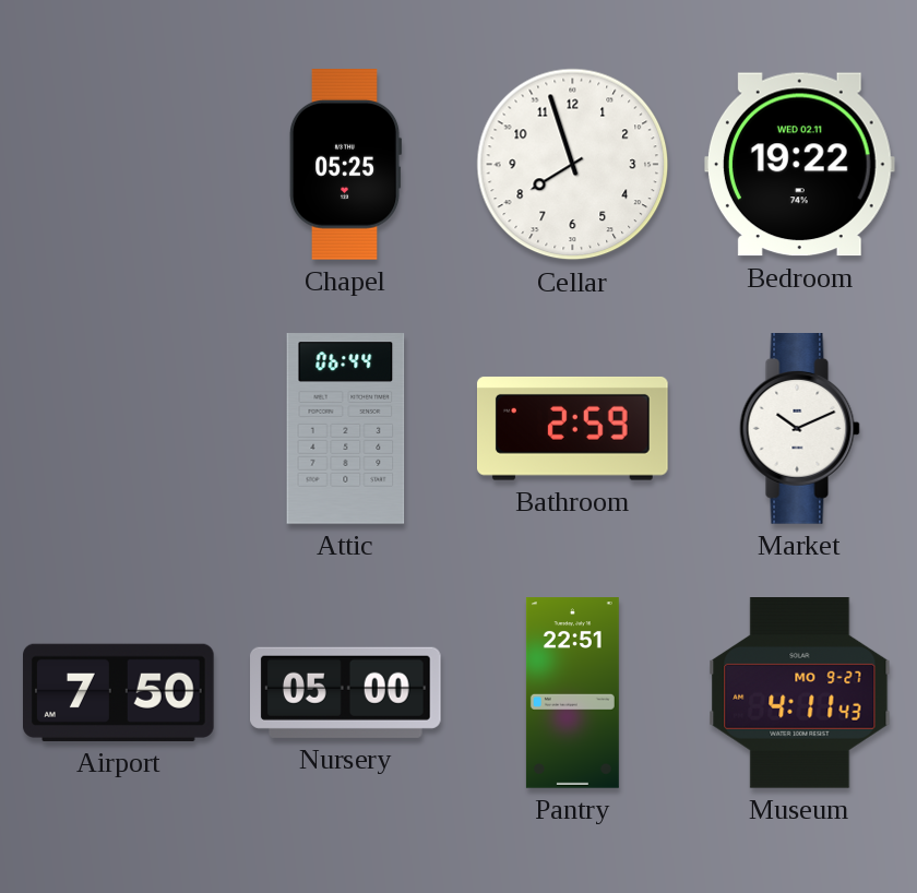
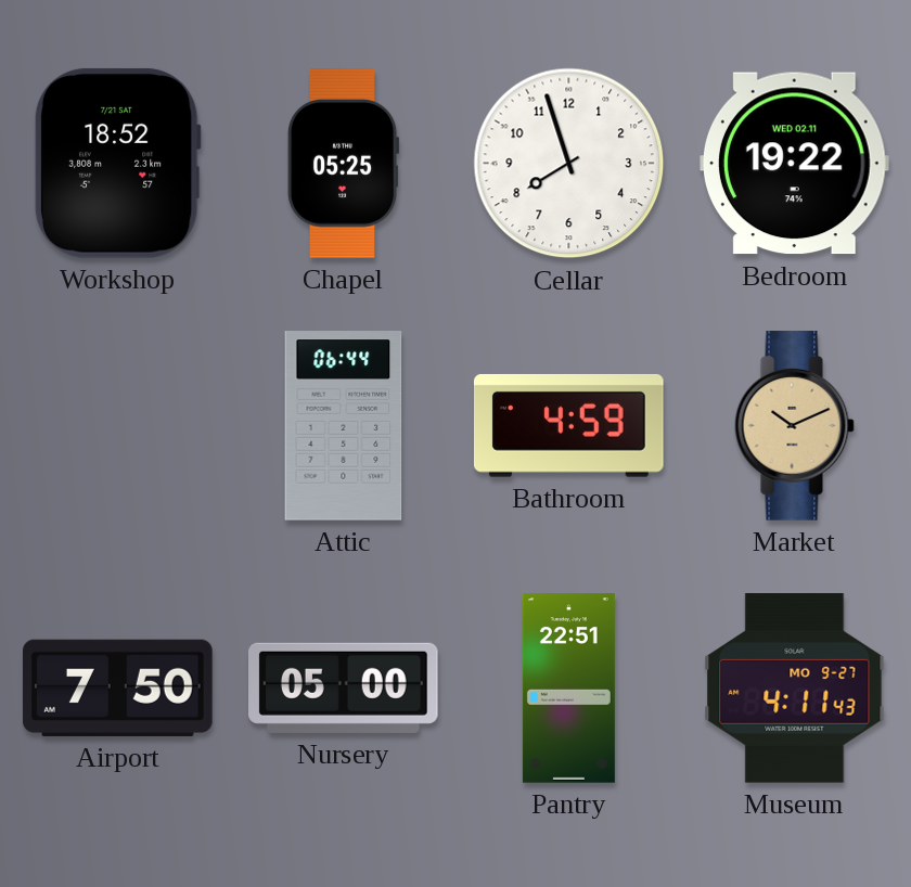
Workshop: none -> 18:52
Bathroom: 2:59 -> 4:59
Market dial: white -> champagne
